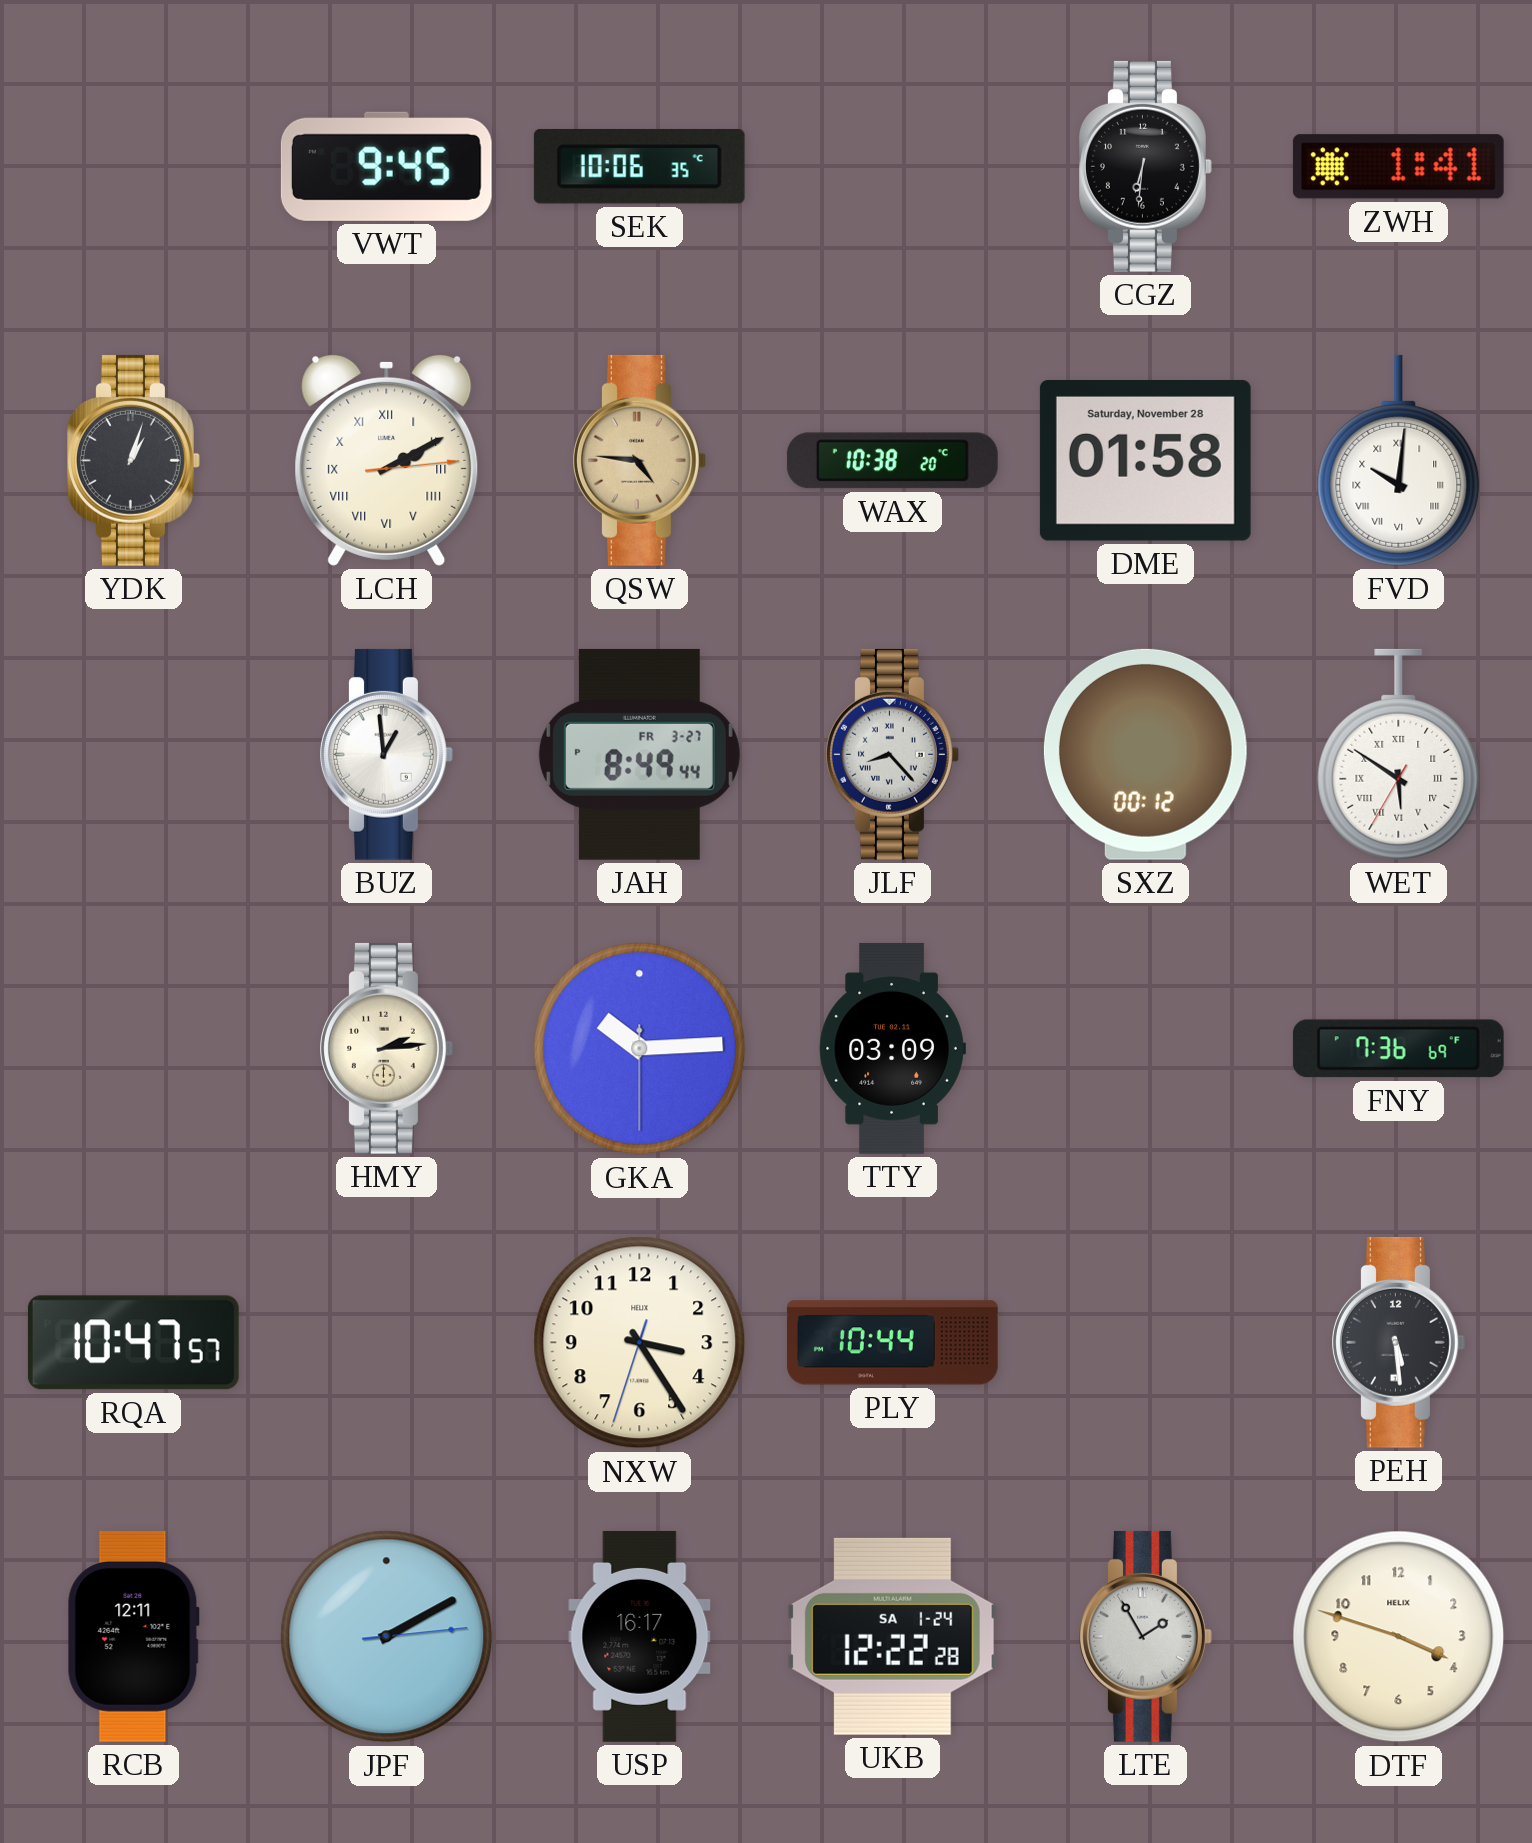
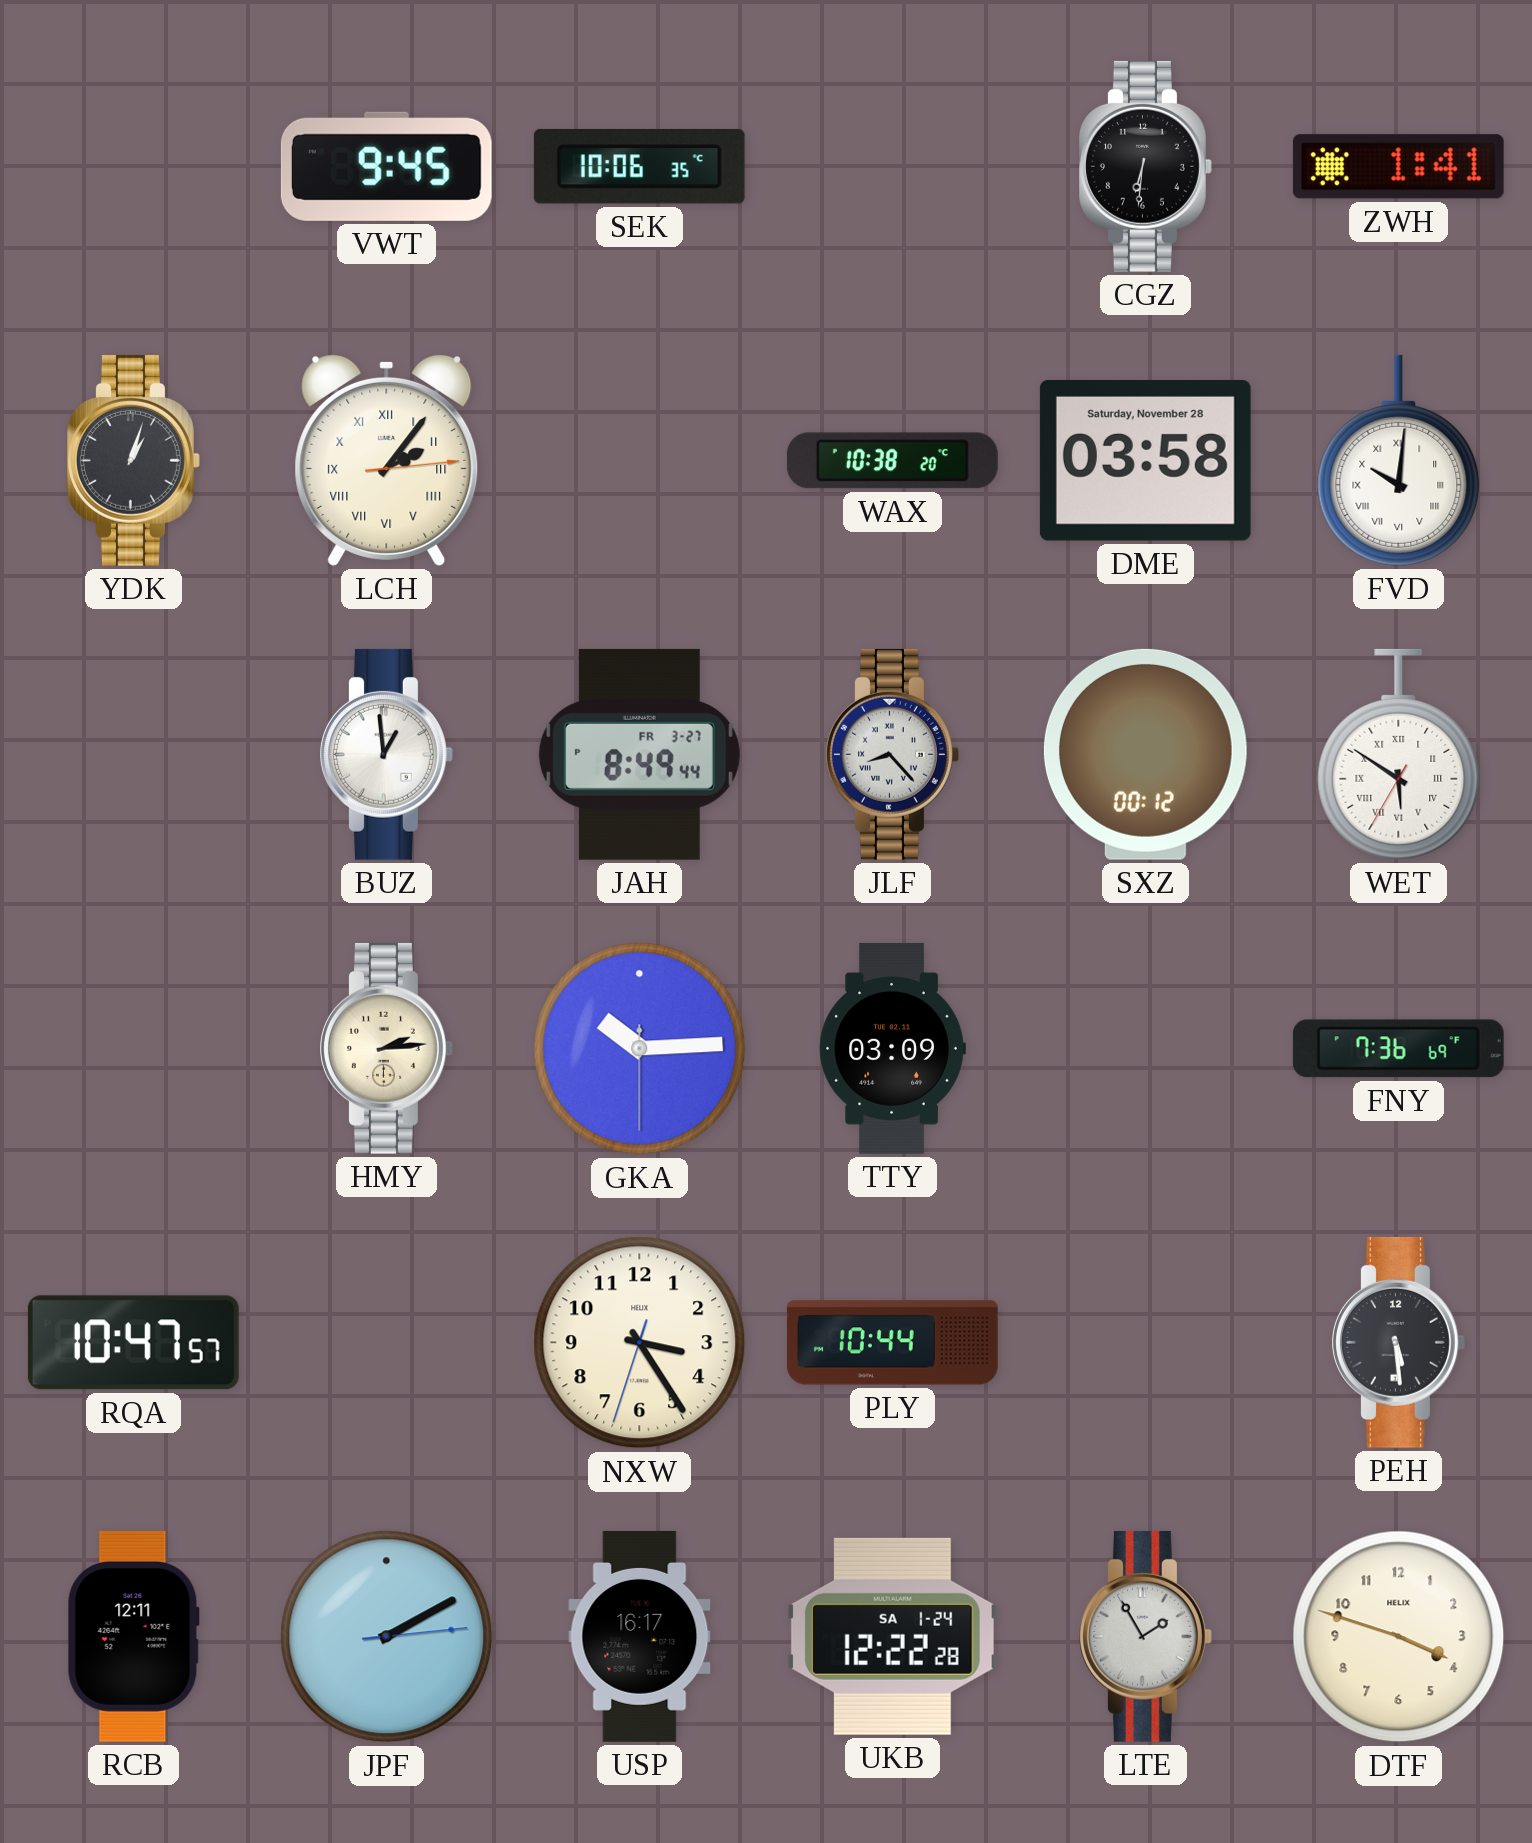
LCH: 2:10 -> 2:06
QSW: 4:46 -> none
DME: 01:58 -> 03:58
